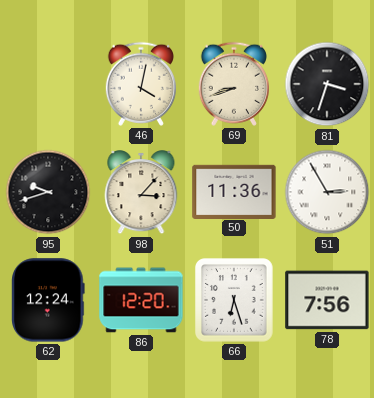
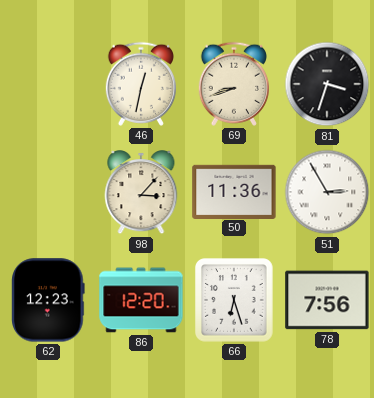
46: 4:02 -> 12:32
95: 9:42 -> none
62: 12:24 -> 12:23
